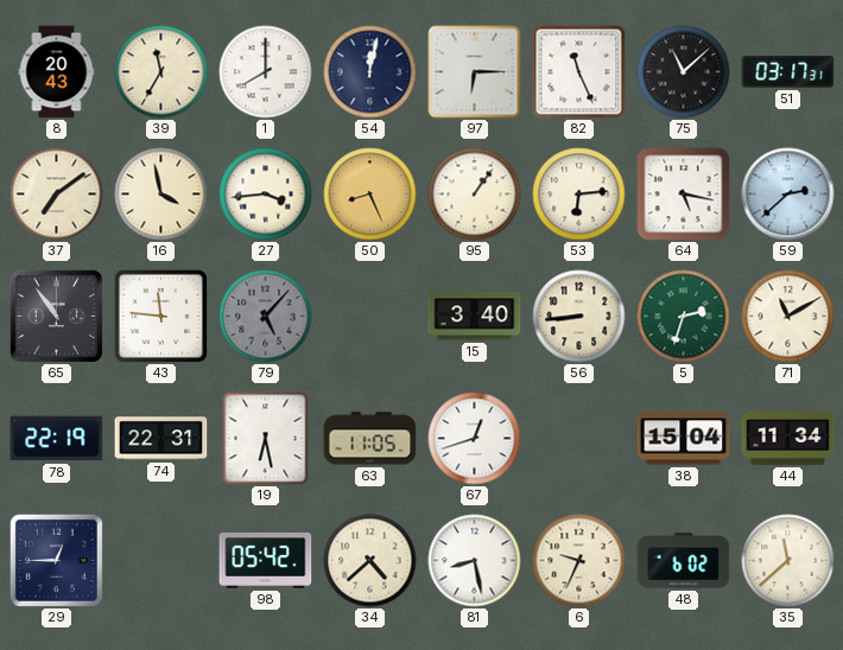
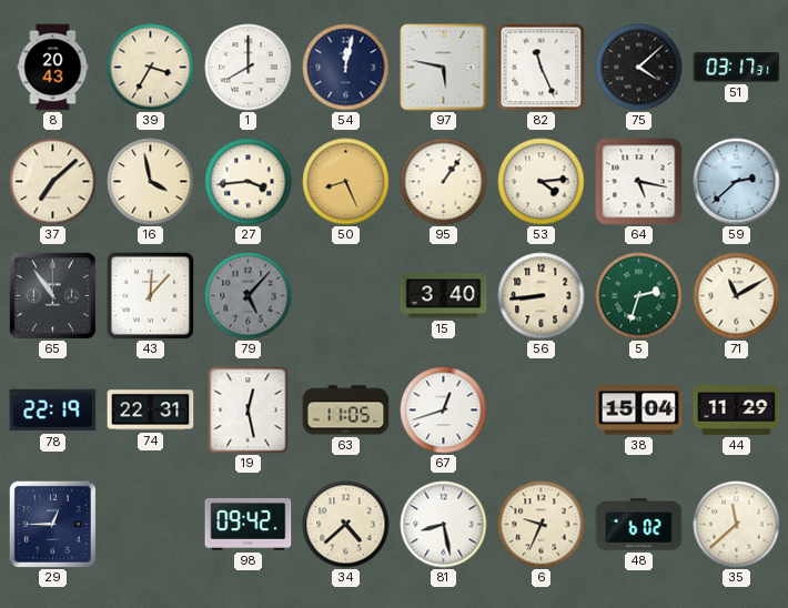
39: 11:35 -> 3:35
97: 6:15 -> 5:47
75: 11:08 -> 4:08
37: 7:09 -> 7:08
53: 6:14 -> 4:14
43: 11:46 -> 12:07
19: 6:28 -> 12:28
44: 11:34 -> 11:29
98: 05:42 -> 09:42
